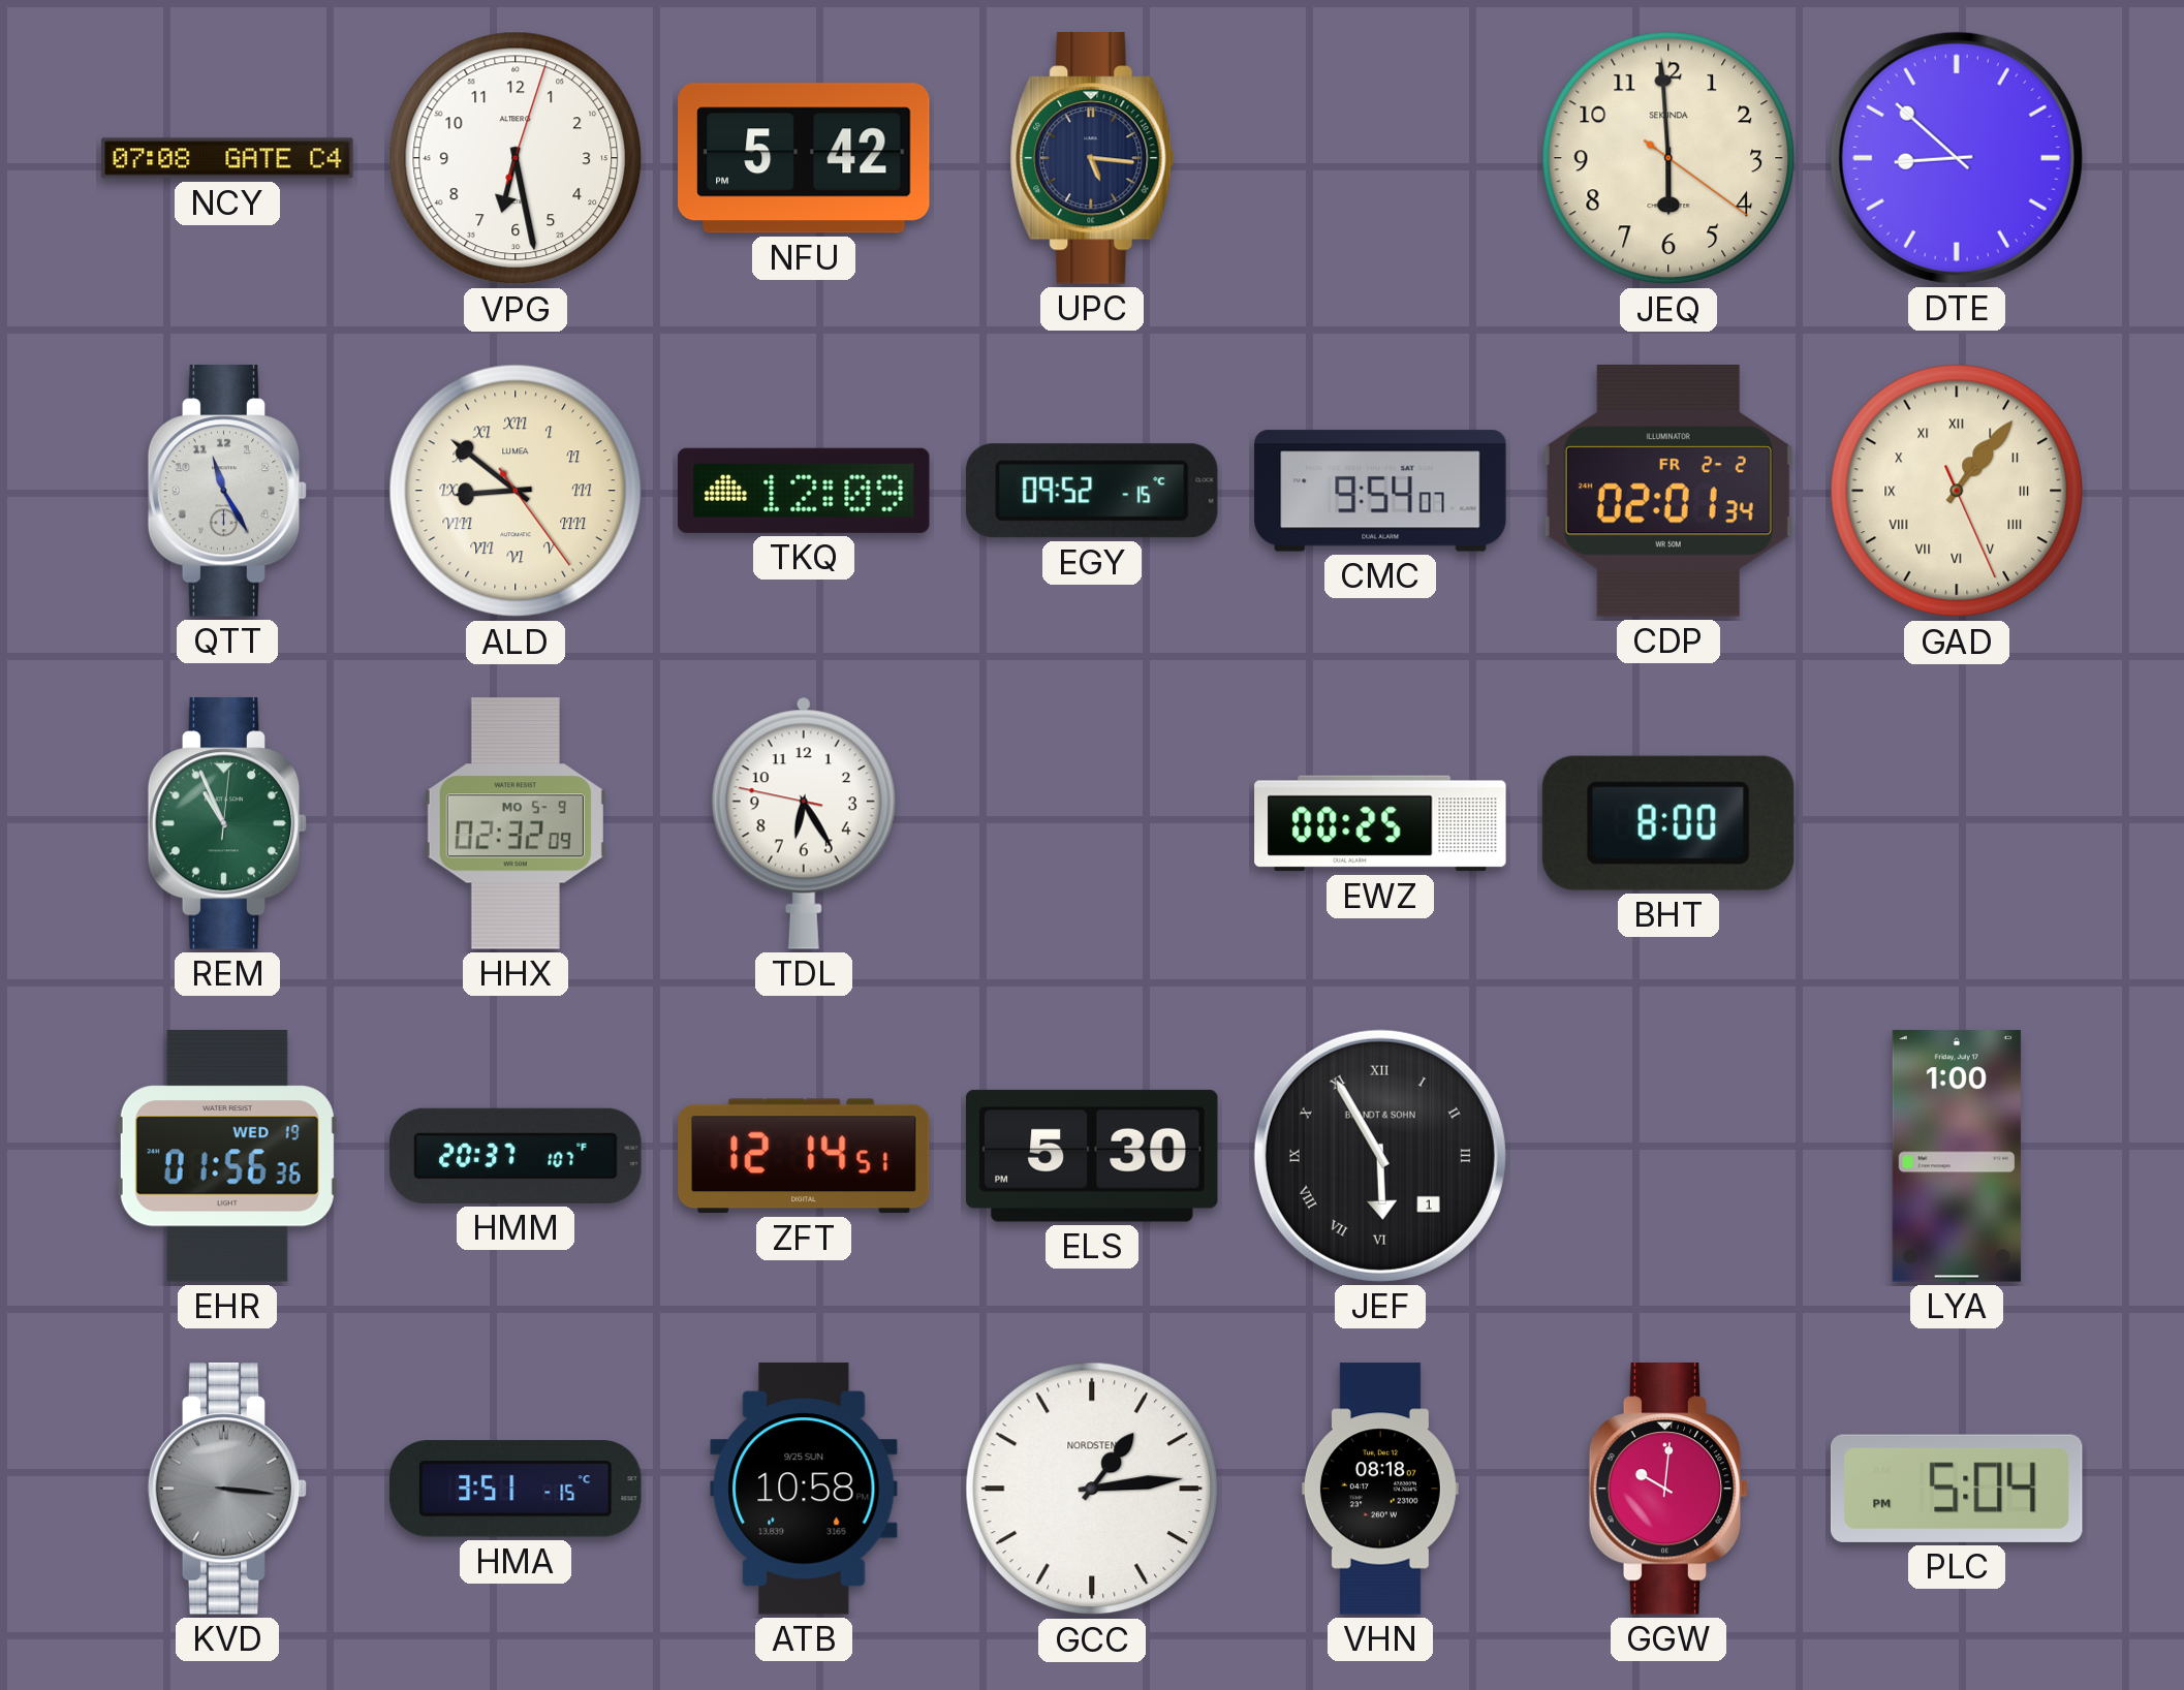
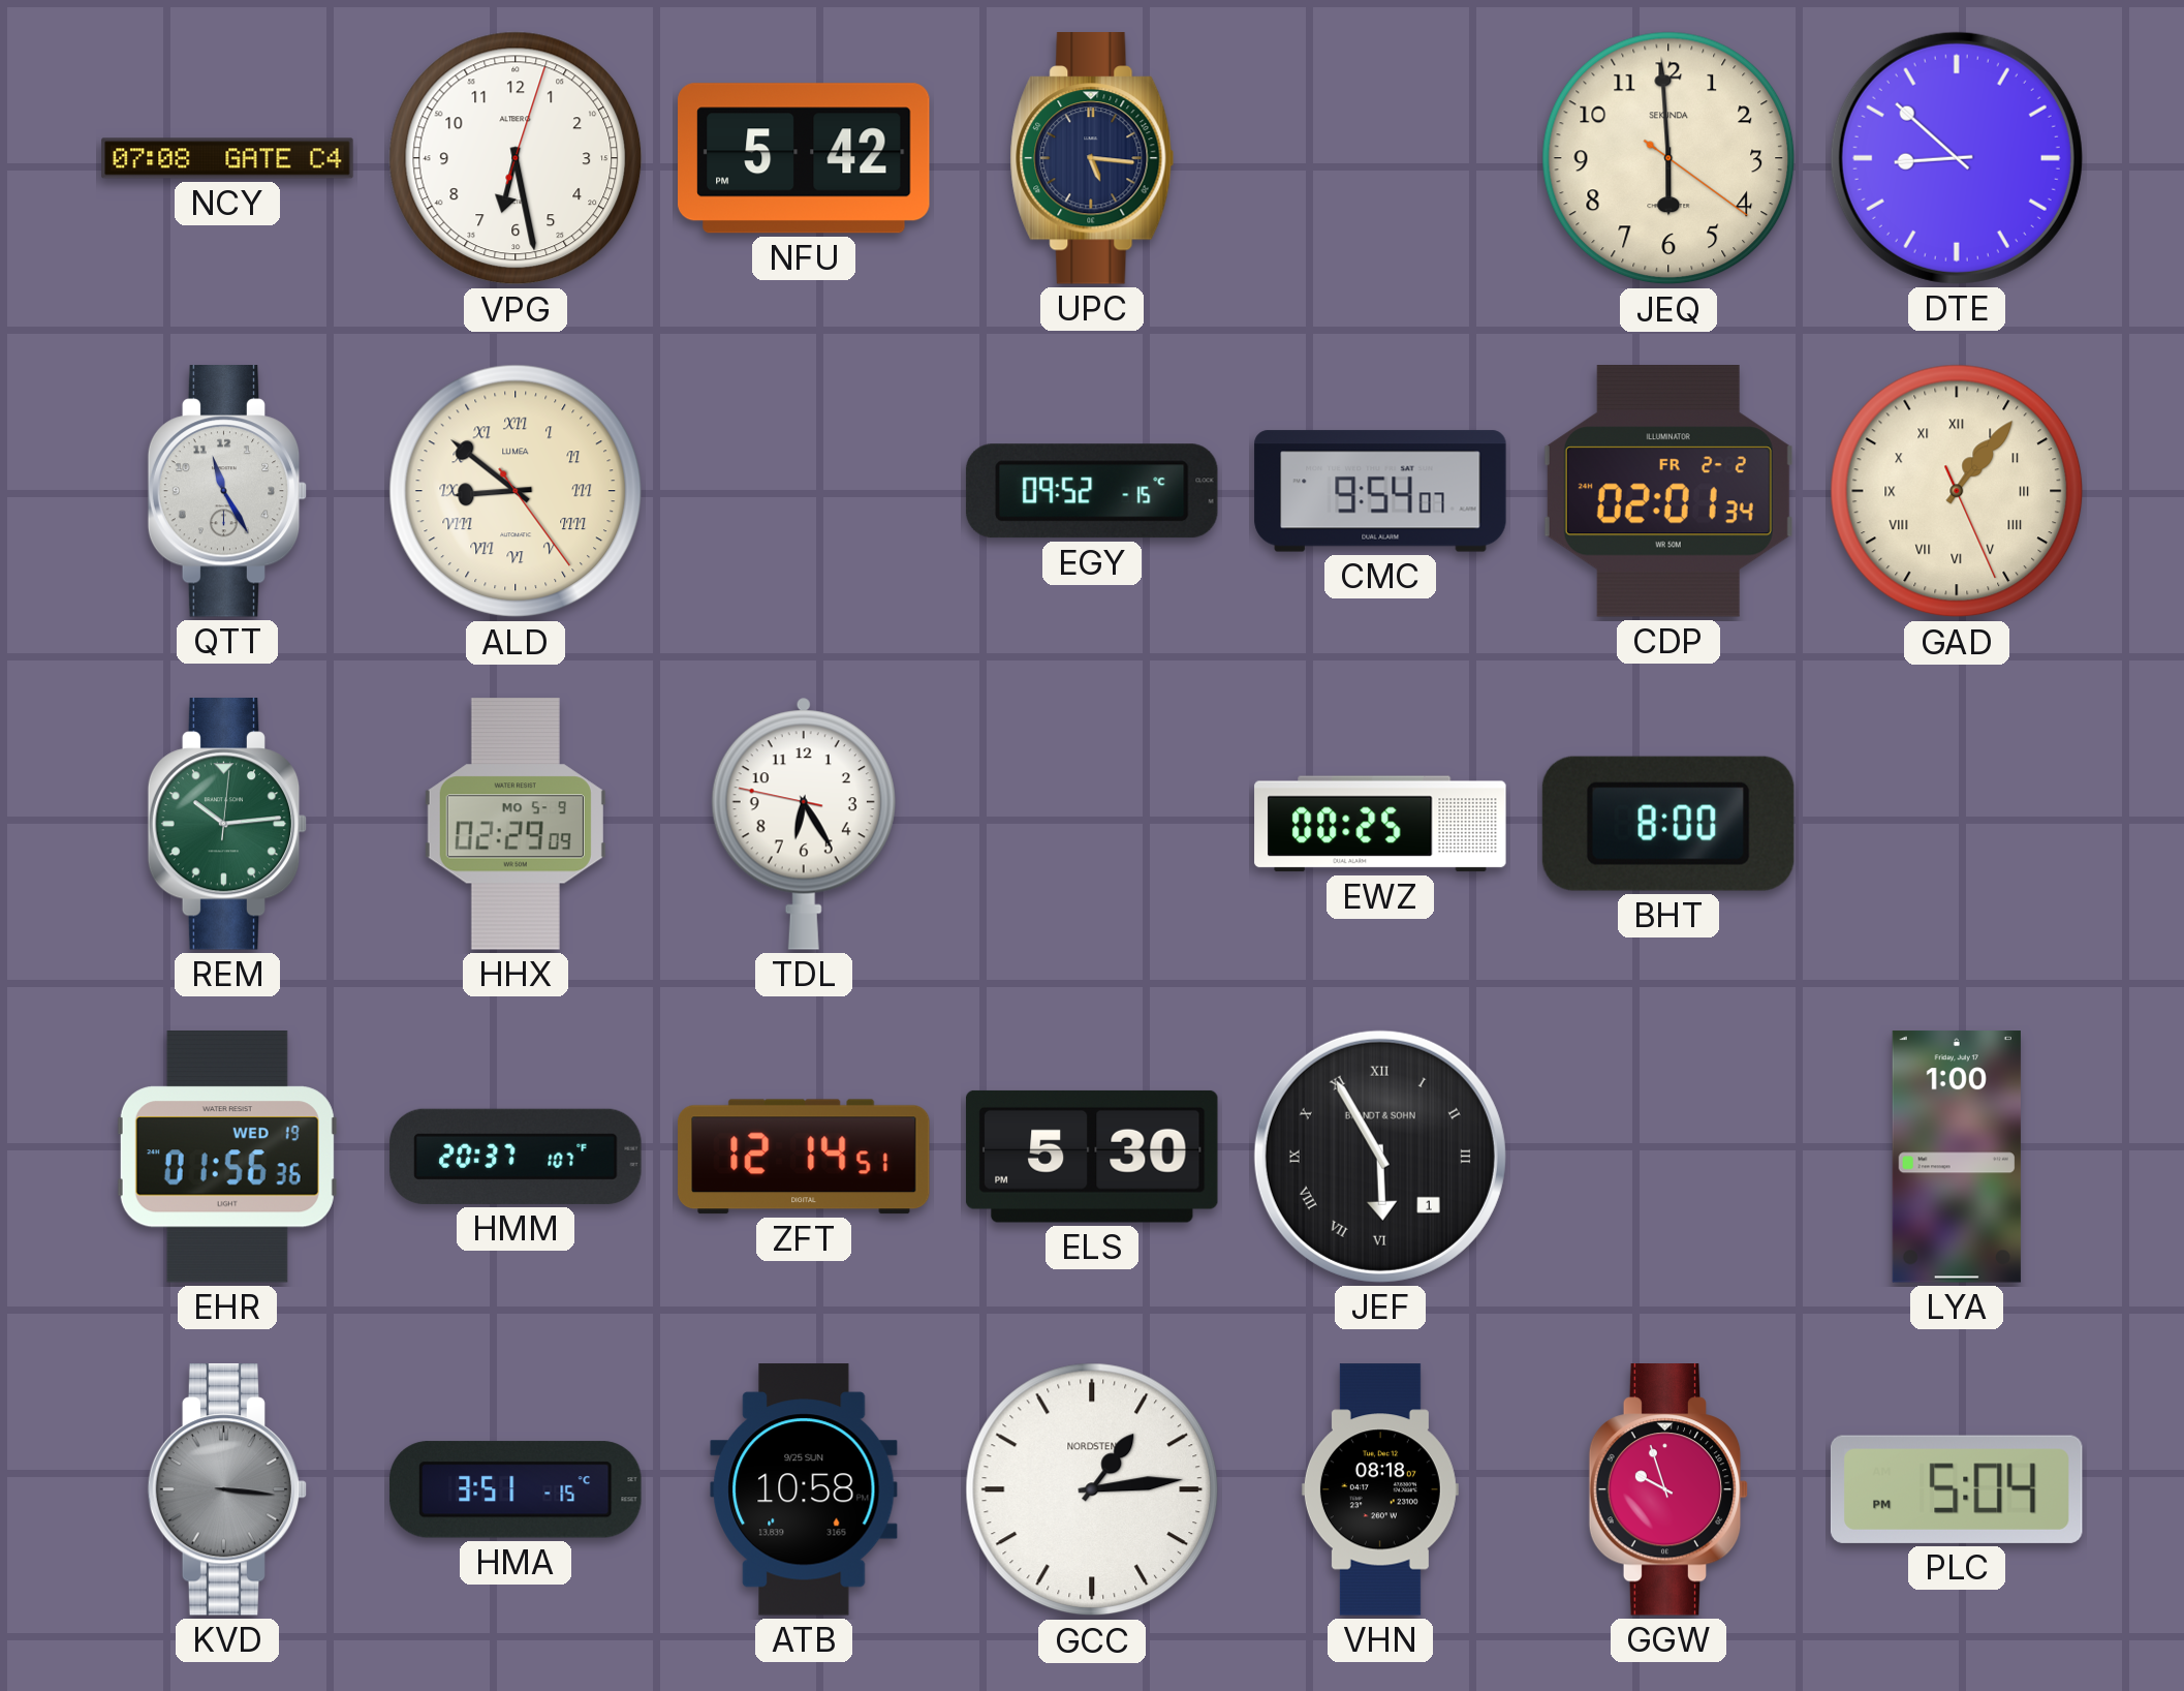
TKQ: 12:09 -> none
REM: 10:56 -> 10:14
HHX: 02:32 -> 02:29
GGW: 10:01 -> 9:57
